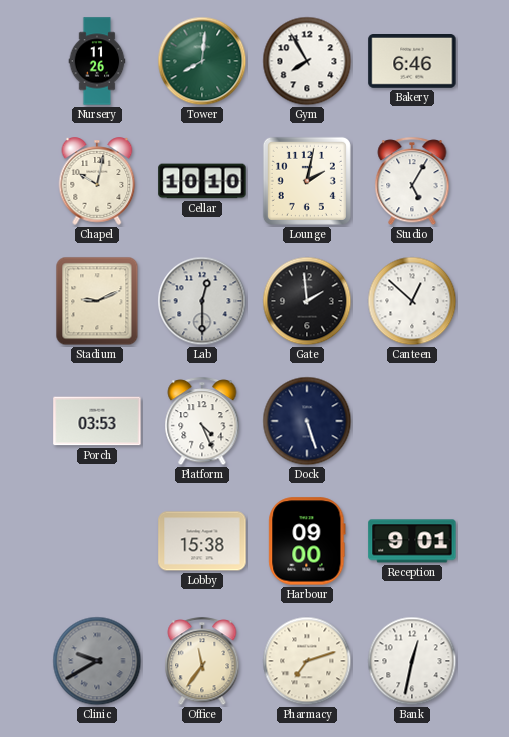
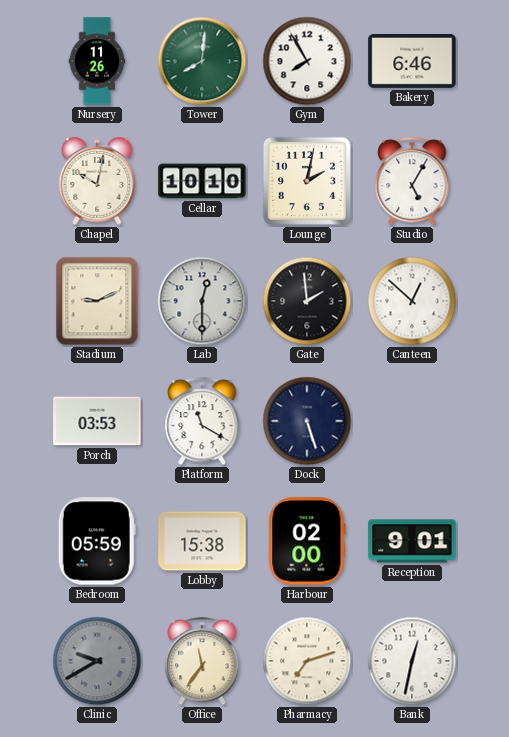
Platform: 4:26 -> 11:20
Bedroom: none -> 05:59
Harbour: 09:00 -> 02:00
